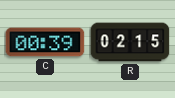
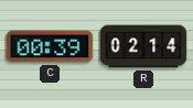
R: 02:15 -> 02:14
